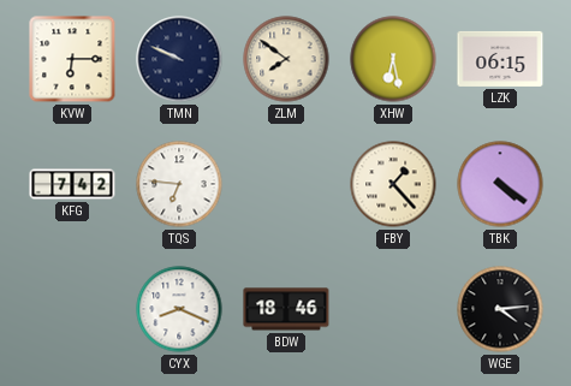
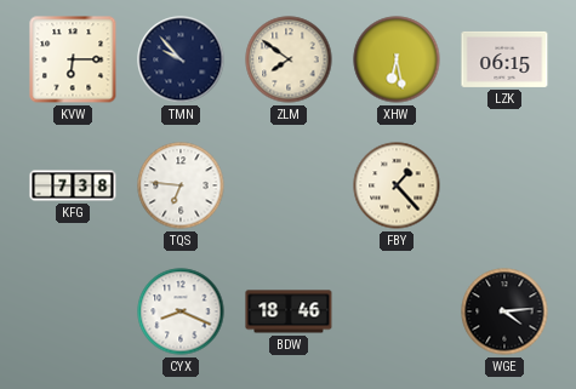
TMN: 9:49 -> 9:53
KFG: 7:42 -> 7:38
TBK: 4:21 -> none
